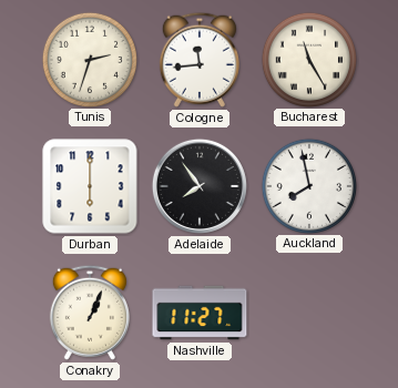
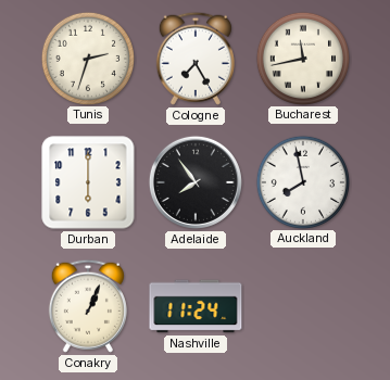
Cologne: 11:44 -> 7:25
Bucharest: 11:25 -> 11:43
Nashville: 11:27 -> 11:24
